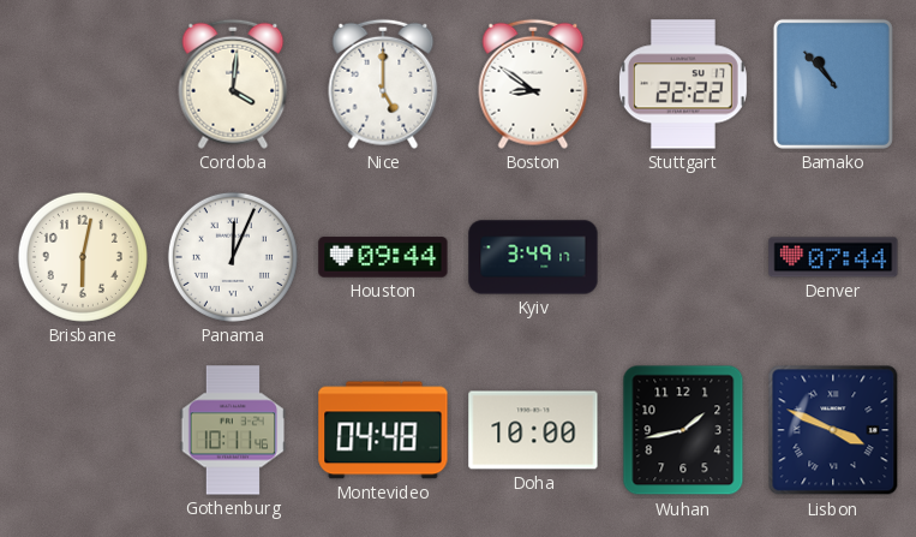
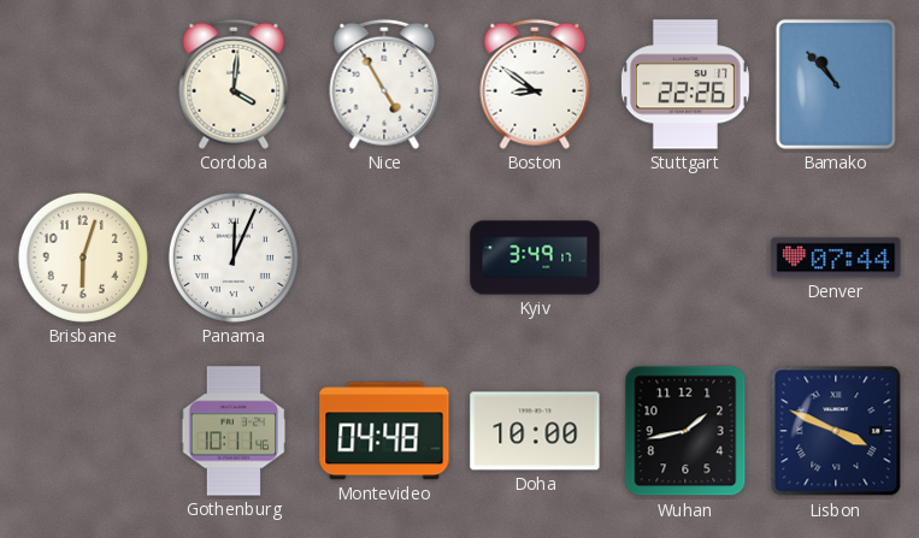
Nice: 5:00 -> 4:55
Stuttgart: 22:22 -> 22:26
Brisbane: 6:02 -> 6:03
Houston: 09:44 -> none
